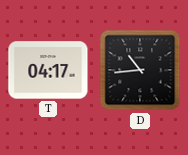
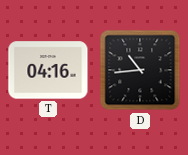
T: 04:17 -> 04:16
